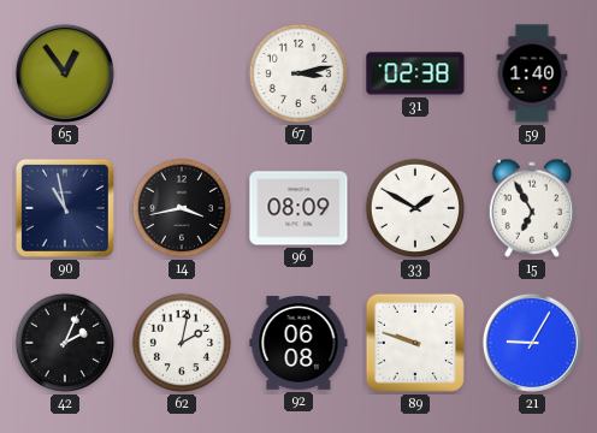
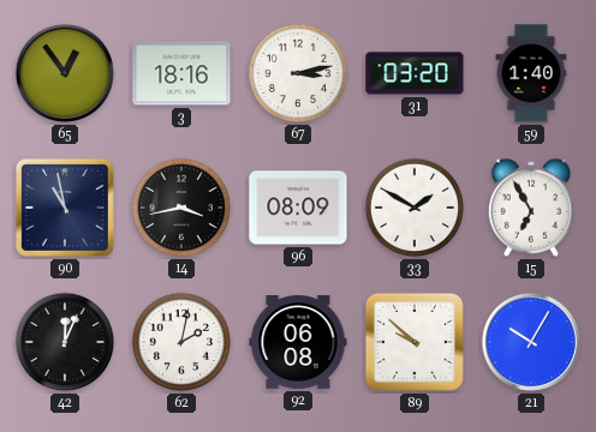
3: none -> 18:16
31: 02:38 -> 03:20
42: 2:04 -> 12:04
89: 9:48 -> 9:52
21: 9:05 -> 10:05
